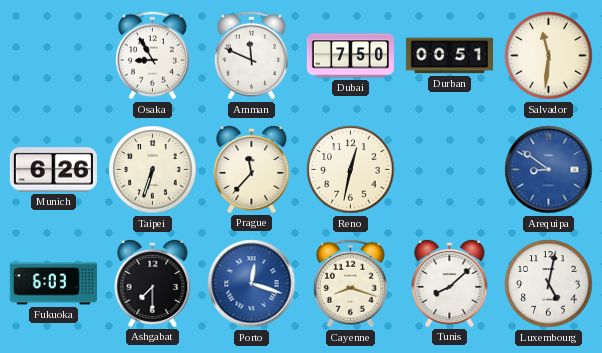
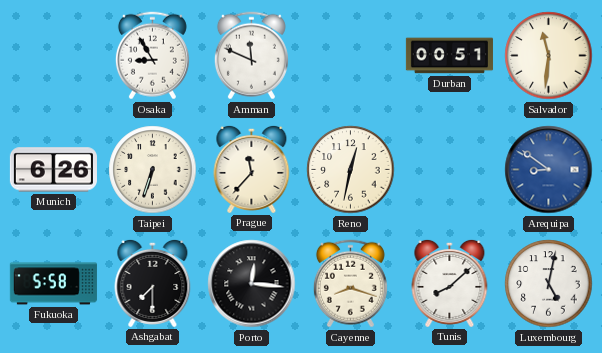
Dubai: 7:50 -> none
Fukuoka: 6:03 -> 5:58
Porto: 12:18 -> 12:16
Porto dial: blue -> black
